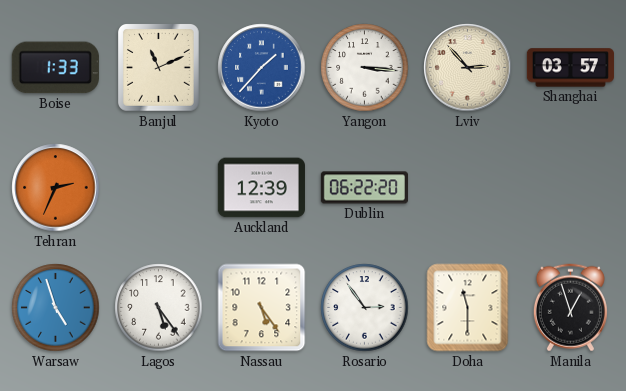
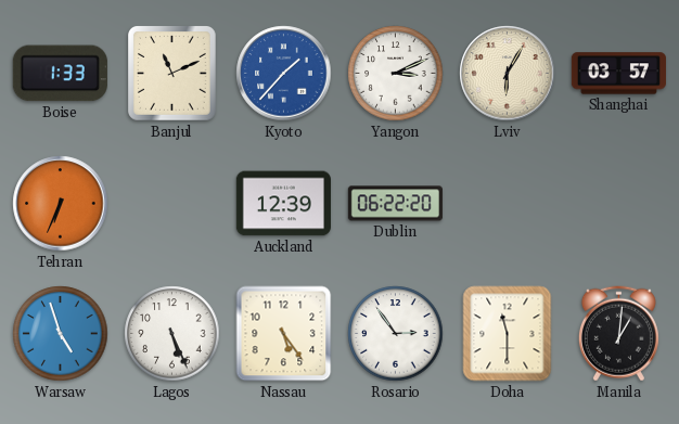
Yangon: 3:16 -> 3:11
Lviv: 2:53 -> 6:05
Tehran: 2:34 -> 6:34
Lagos: 5:24 -> 5:26
Manila: 12:57 -> 1:01
